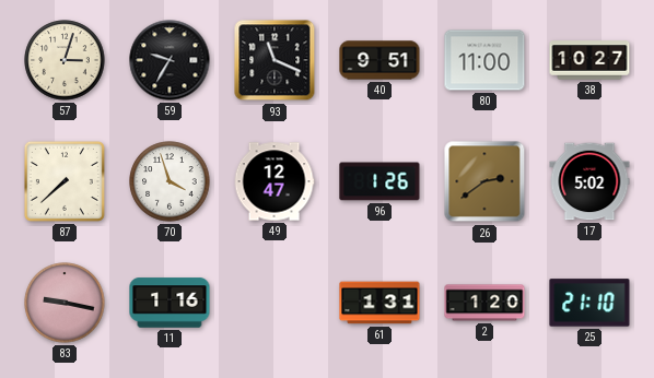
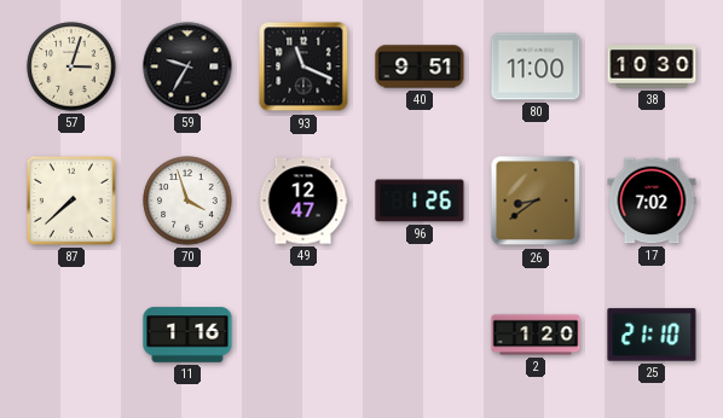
38: 10:27 -> 10:30
26: 2:39 -> 8:39
17: 5:02 -> 7:02
83: 9:17 -> none
61: 1:31 -> none
